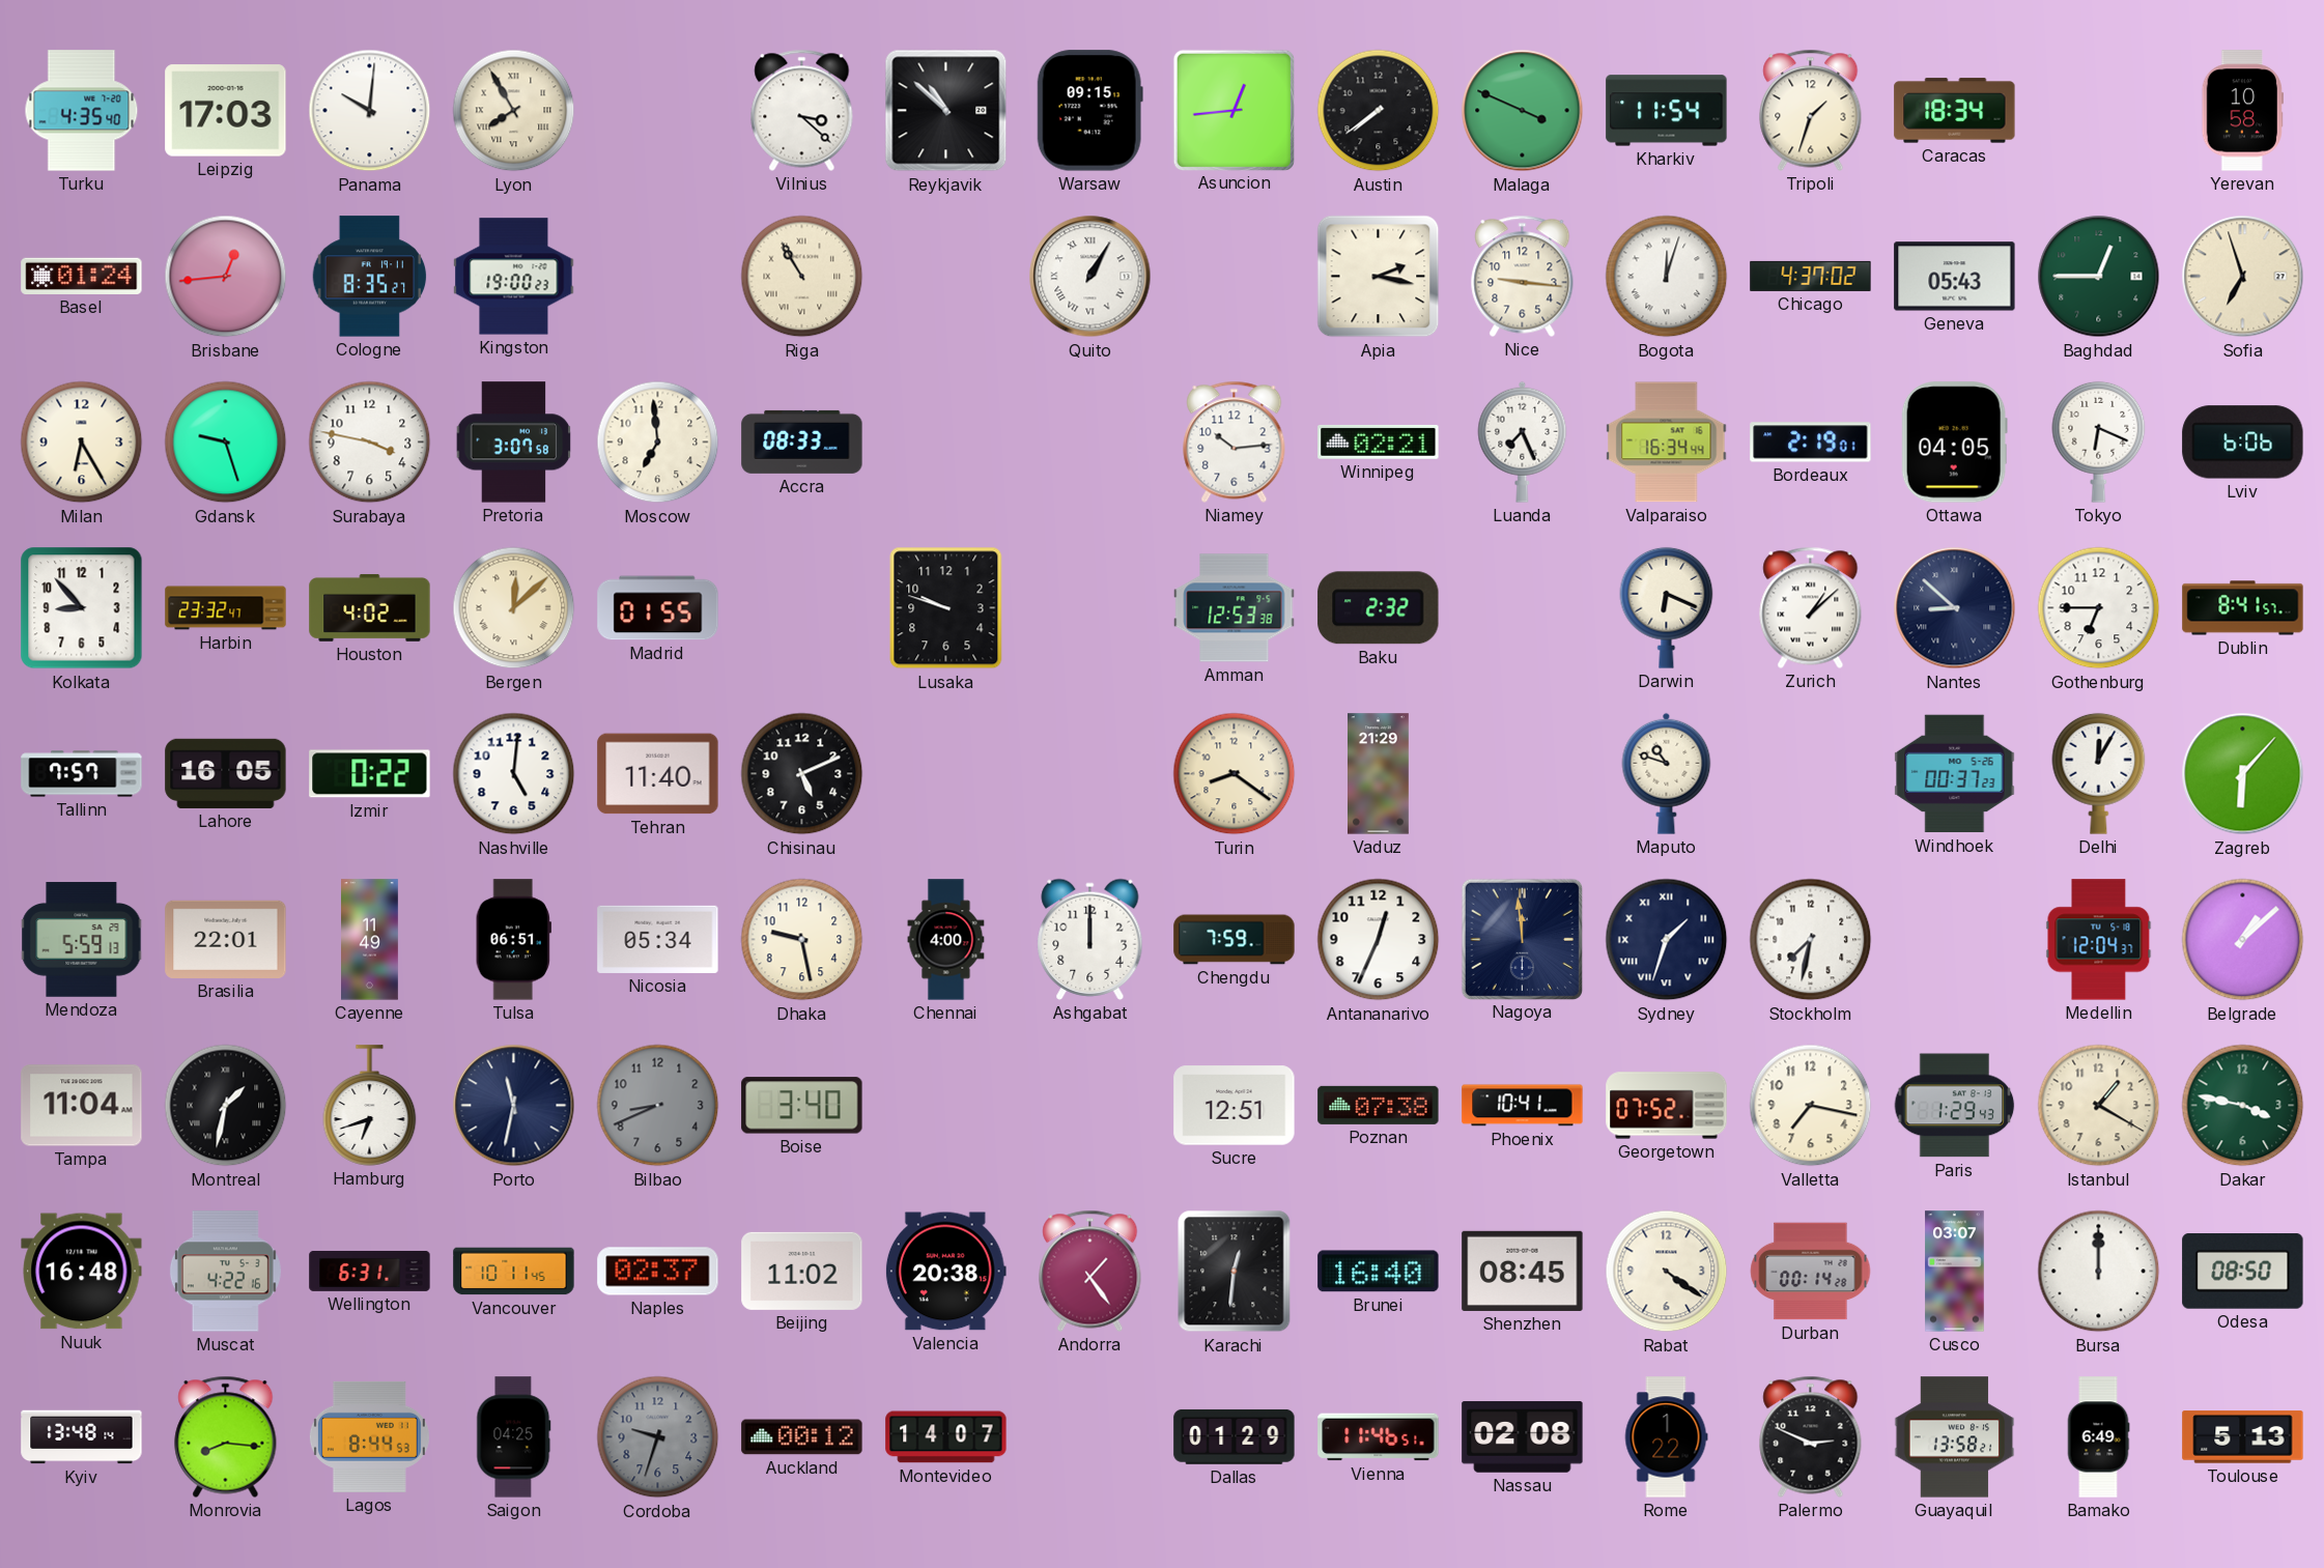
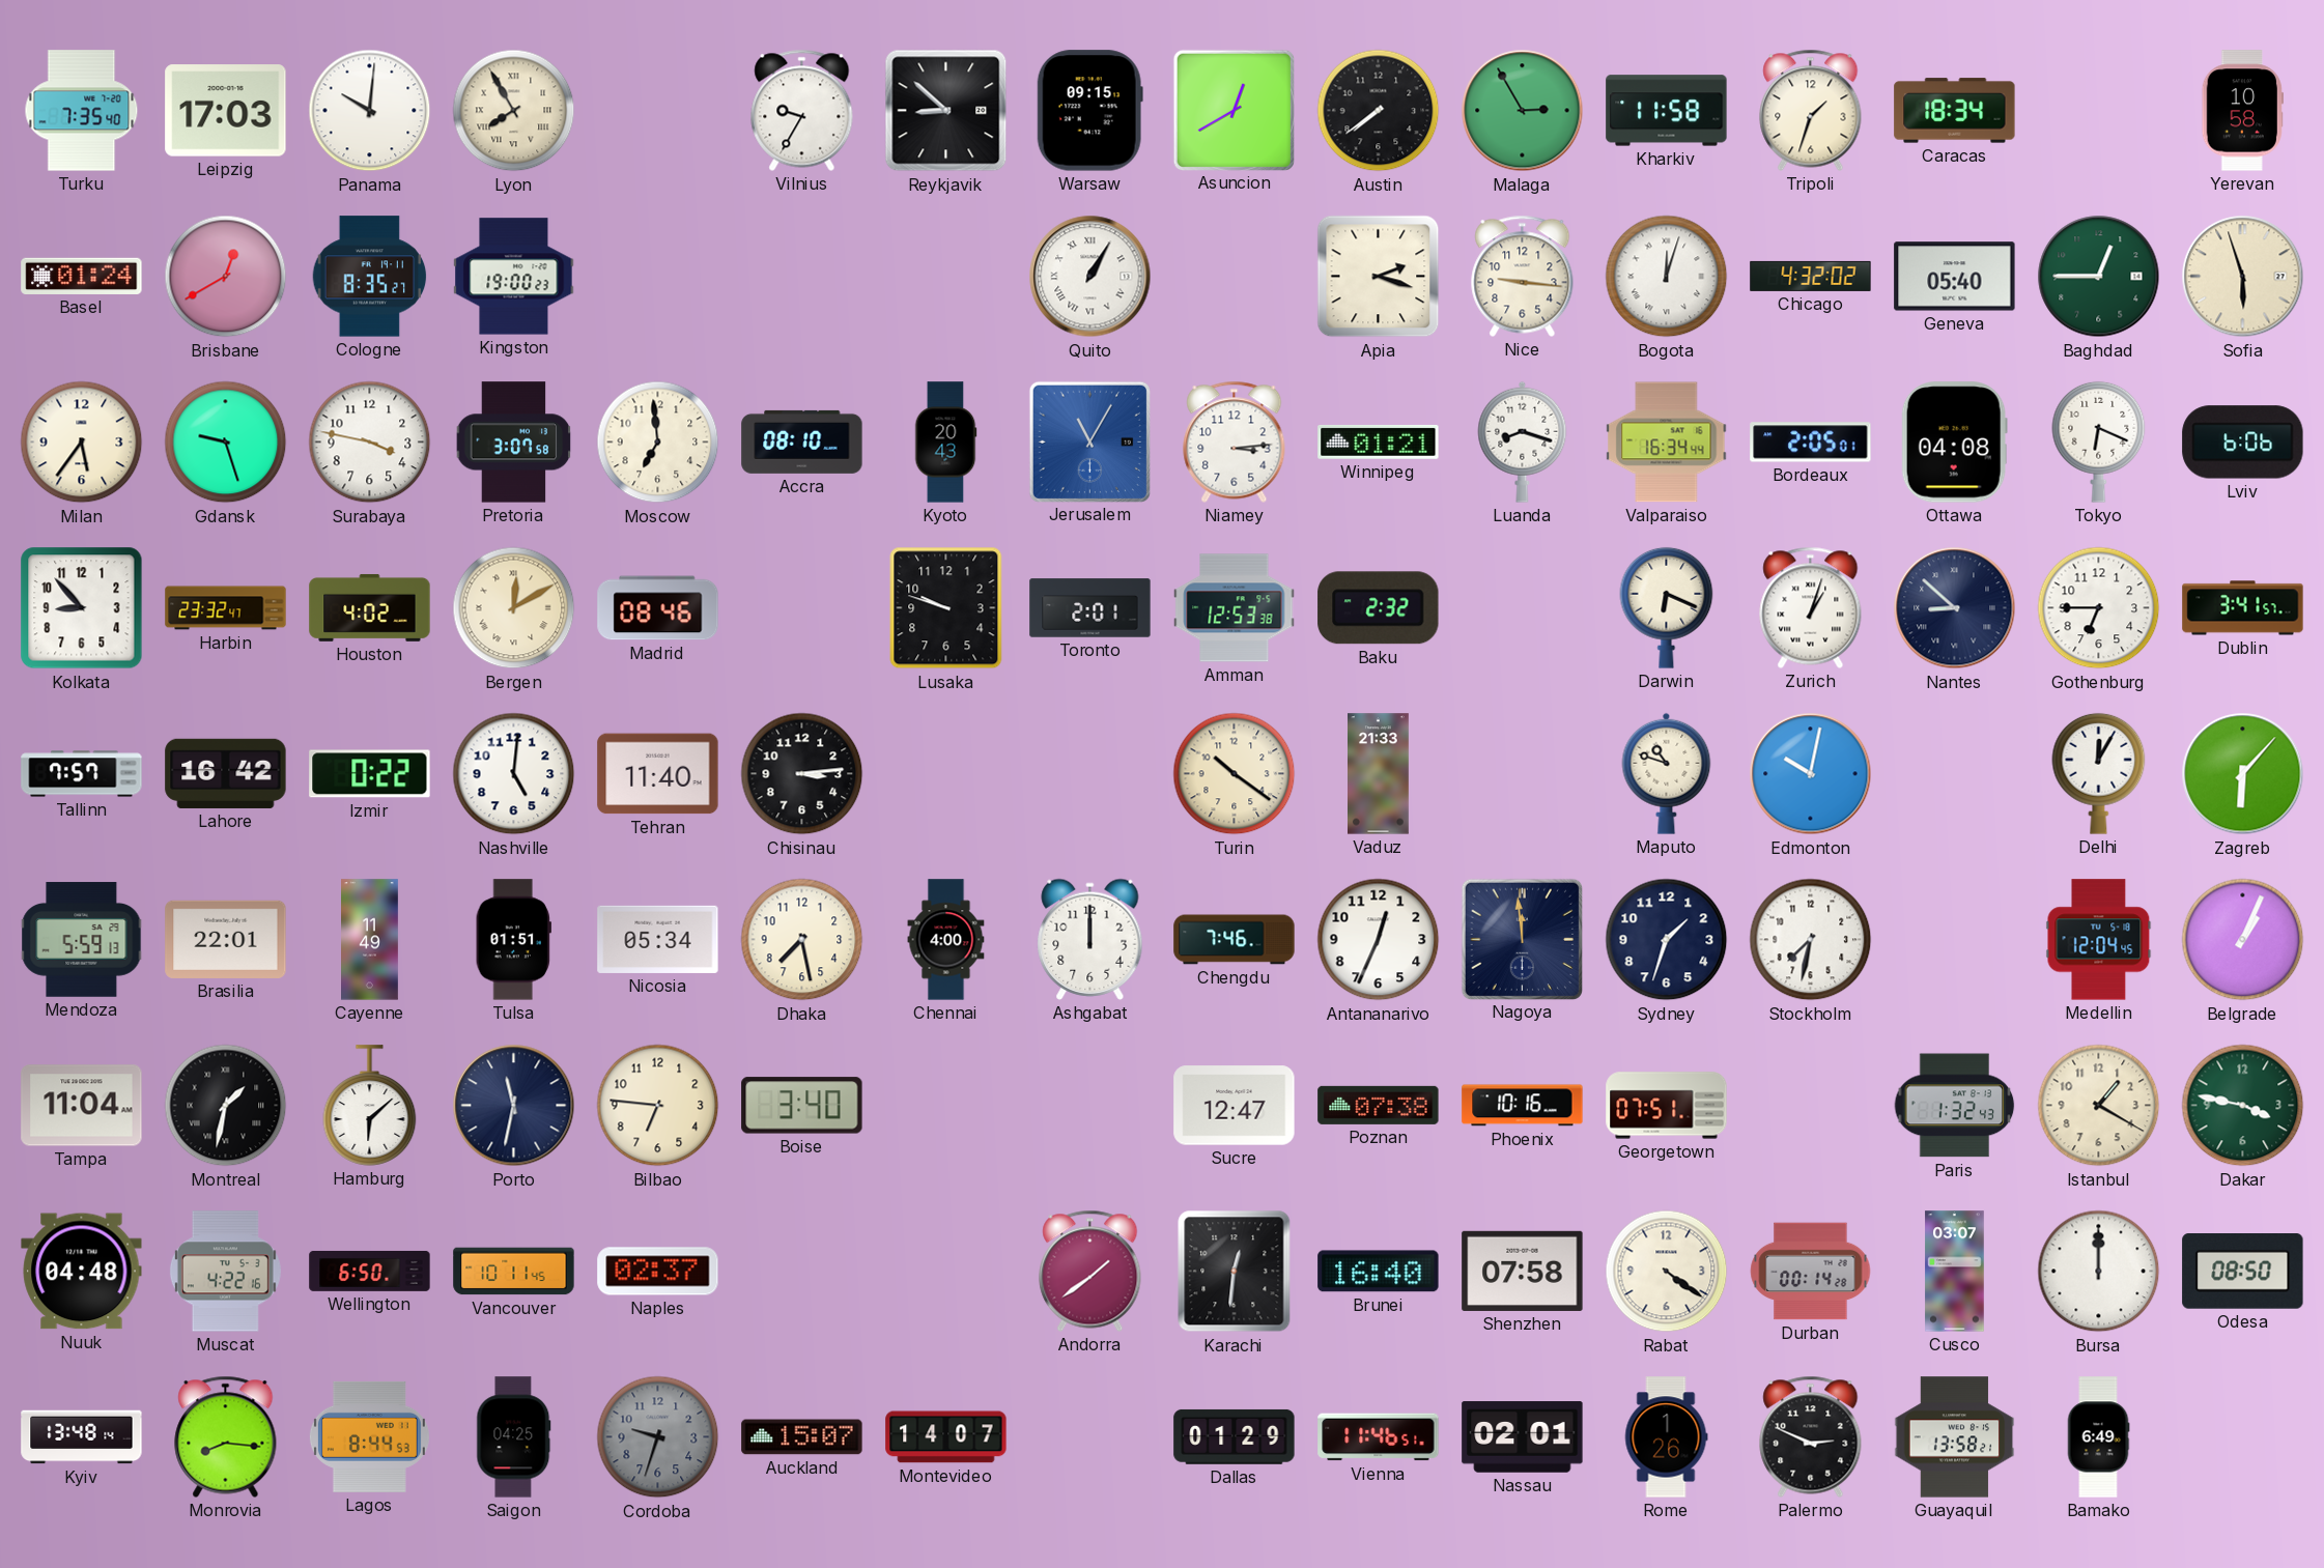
Turku: 4:35 -> 7:35
Vilnius: 3:22 -> 9:35
Reykjavik: 10:52 -> 8:52
Asuncion: 12:44 -> 12:40
Malaga: 3:49 -> 2:55
Kharkiv: 11:54 -> 11:58
Brisbane: 12:44 -> 12:40
Riga: 10:55 -> none
Apia: 2:17 -> 2:18
Chicago: 4:37 -> 4:32
Geneva: 05:43 -> 05:40
Sofia: 6:57 -> 5:57
Milan: 6:25 -> 5:36
Accra: 08:33 -> 08:10
Kyoto: none -> 20:43
Jerusalem: none -> 11:05
Niamey: 10:14 -> 3:14
Winnipeg: 02:21 -> 01:21
Luanda: 7:26 -> 8:18
Bordeaux: 2:19 -> 2:05
Ottawa: 04:05 -> 04:08
Bergen: 12:08 -> 12:10
Madrid: 01:55 -> 08:46
Toronto: none -> 2:01
Zurich: 1:08 -> 1:03
Dublin: 8:41 -> 3:41
Lahore: 16:05 -> 16:42
Chisinau: 5:11 -> 3:14
Turin: 8:21 -> 10:21
Vaduz: 21:29 -> 21:33
Edmonton: none -> 10:02
Windhoek: 00:37 -> none
Tulsa: 06:51 -> 01:51
Dhaka: 9:28 -> 7:28
Chengdu: 7:59 -> 7:46
Sydney numerals: Roman -> Arabic
Medellin: 12:04:37 -> 12:04:45
Belgrade: 1:08 -> 1:04
Hamburg: 6:42 -> 6:08
Bilbao: 8:41 -> 6:46
Bilbao dial: grey -> cream
Sucre: 12:51 -> 12:47
Phoenix: 10:41 -> 10:16
Georgetown: 07:52 -> 07:51
Valletta: 7:17 -> none
Paris: 1:29 -> 1:32
Nuuk: 16:48 -> 04:48
Wellington: 6:31 -> 6:50
Beijing: 11:02 -> none
Valencia: 20:38 -> none
Andorra: 1:24 -> 1:39
Shenzhen: 08:45 -> 07:58
Auckland: 00:12 -> 15:07
Nassau: 02:08 -> 02:01
Rome: 1:22 -> 1:26
Toulouse: 5:13 -> none
